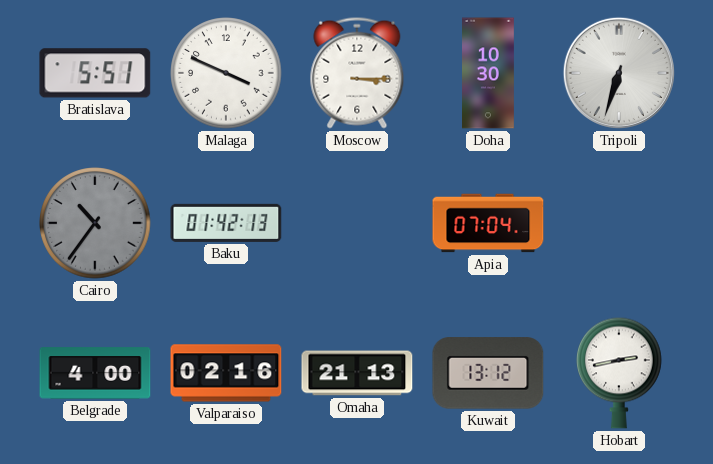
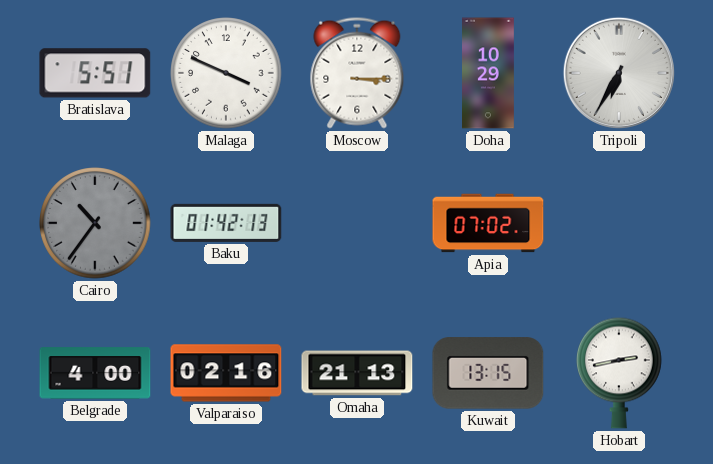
Doha: 10:30 -> 10:29
Tripoli: 6:33 -> 6:35
Apia: 07:04 -> 07:02
Kuwait: 13:12 -> 13:15
